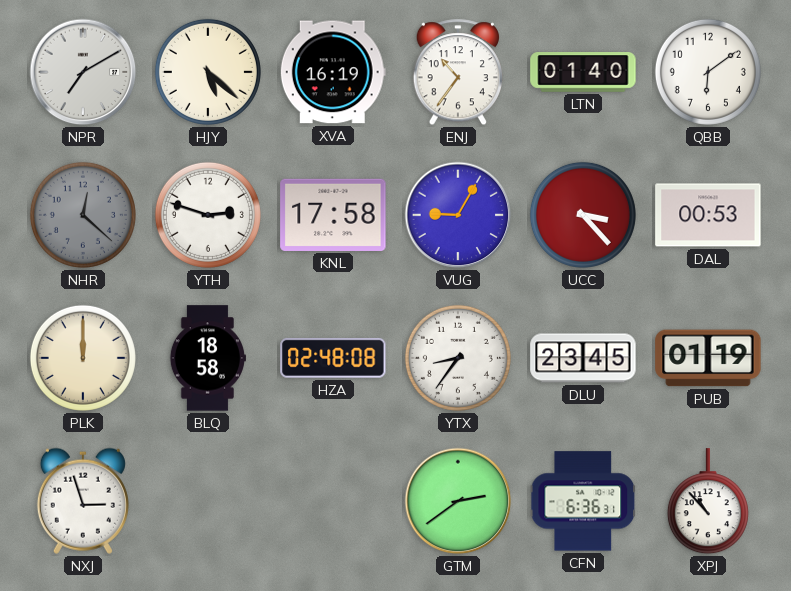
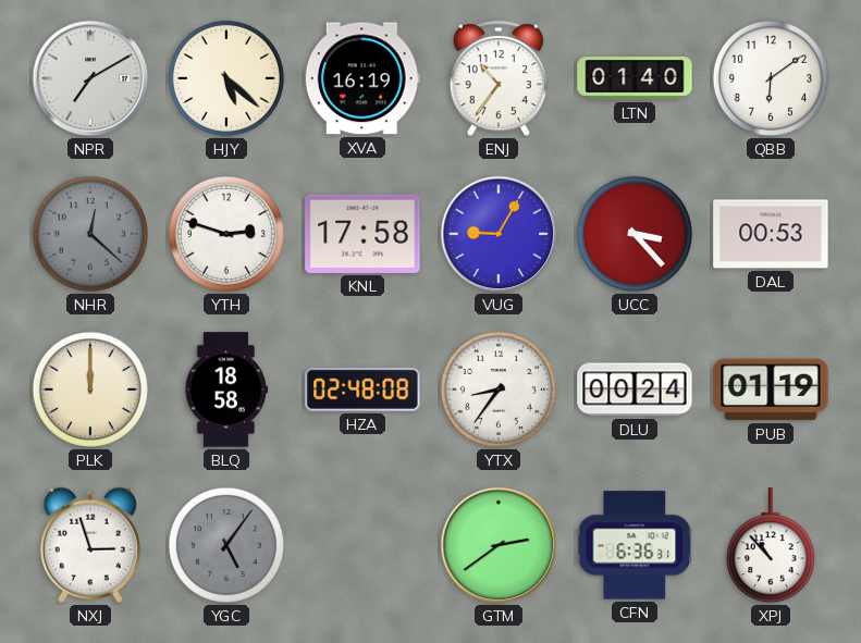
DLU: 23:45 -> 00:24
YGC: none -> 5:06
